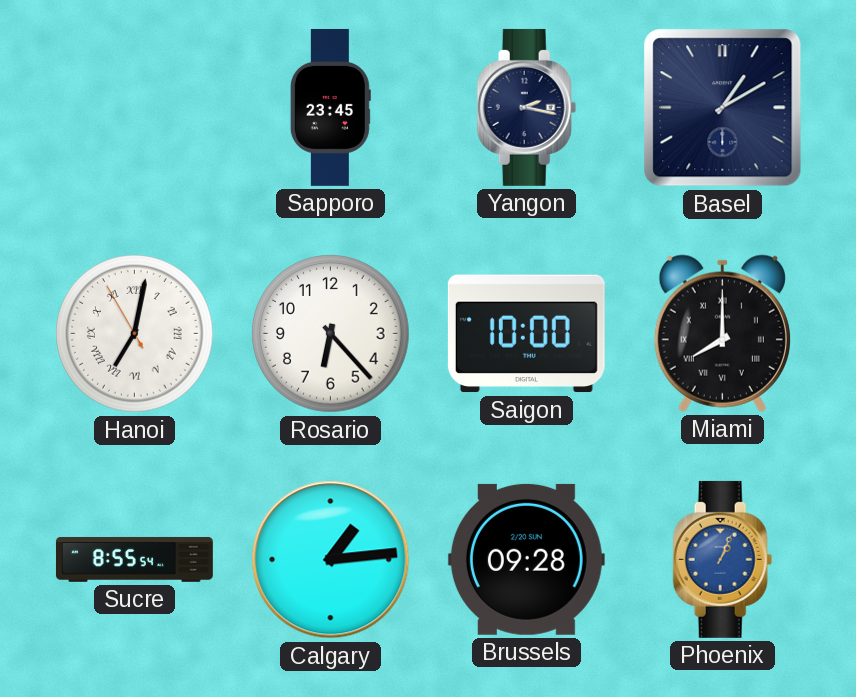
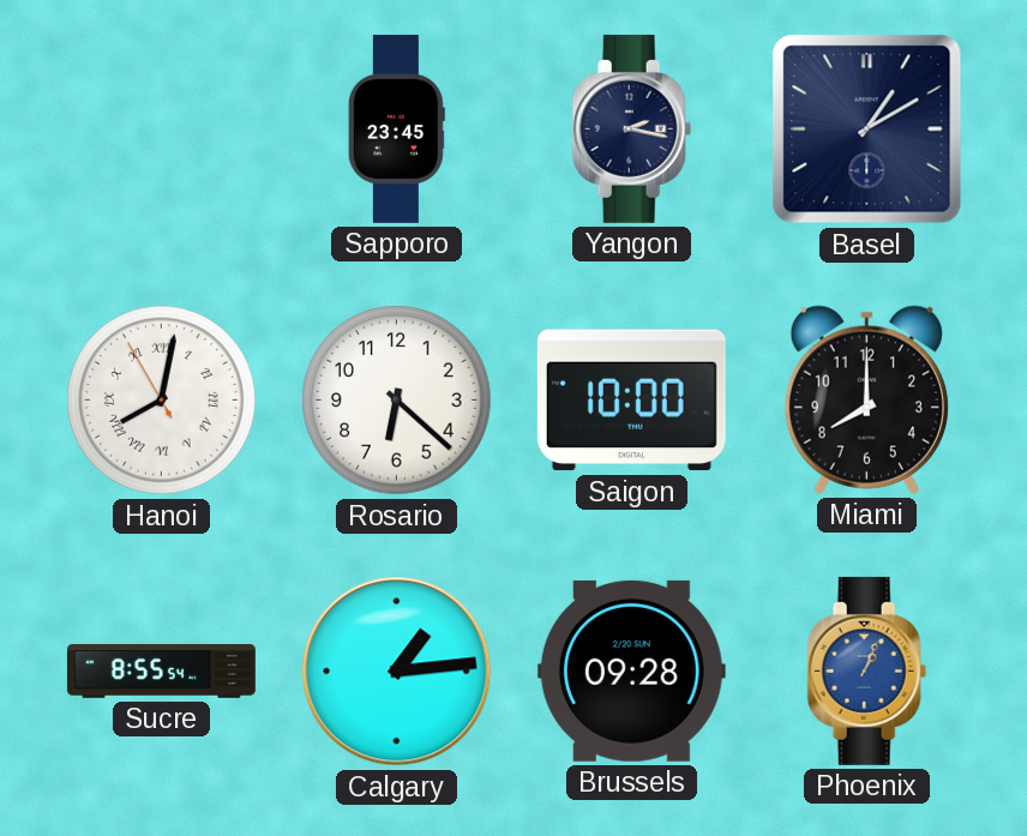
Hanoi: 7:01 -> 8:01
Rosario: 6:23 -> 6:22
Miami numerals: Roman -> Arabic
